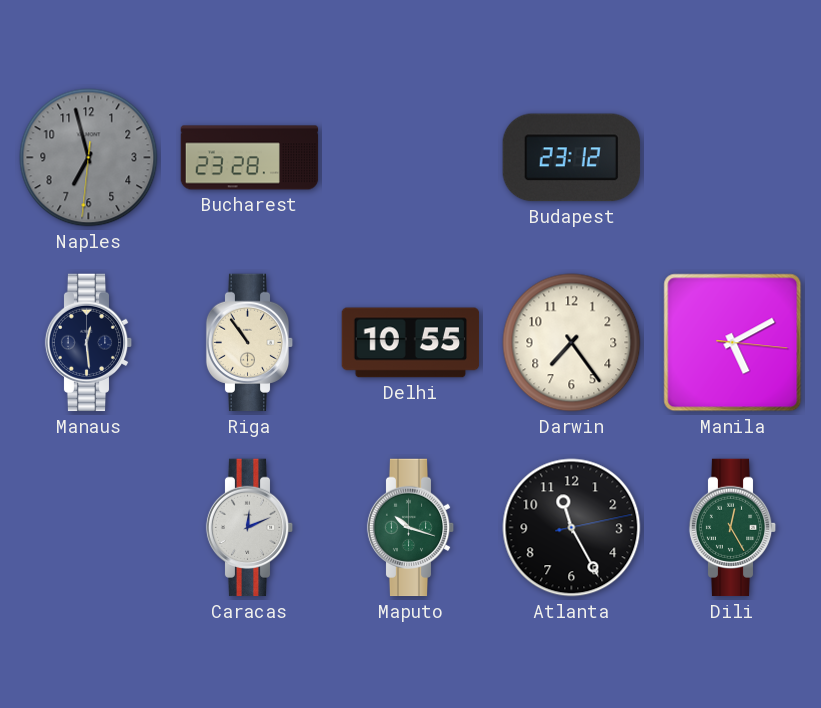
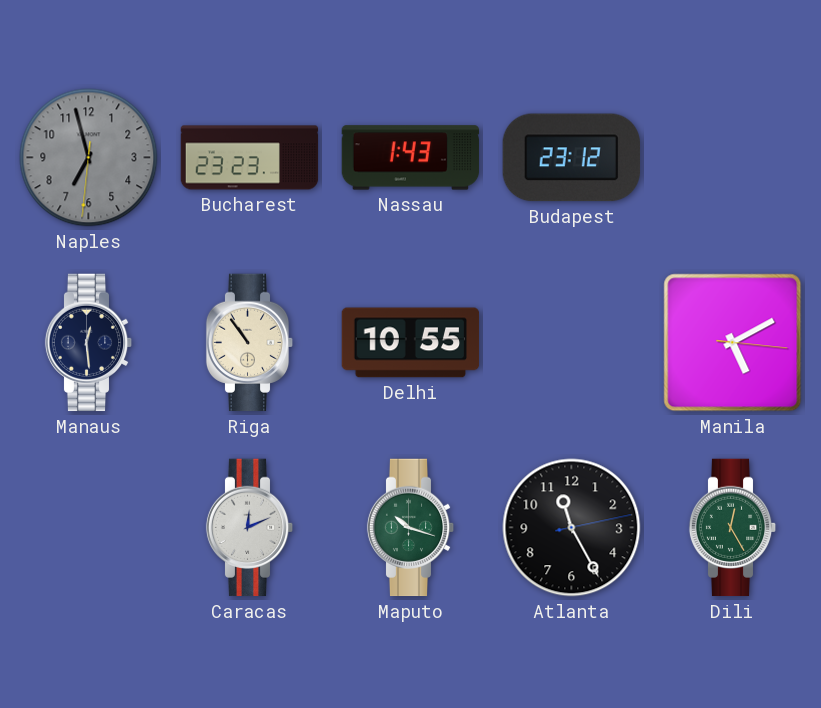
Bucharest: 23:28 -> 23:23
Nassau: none -> 1:43
Darwin: 7:24 -> none
